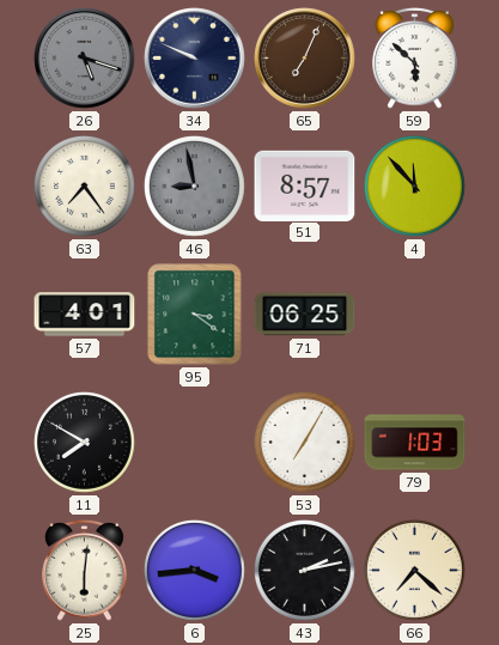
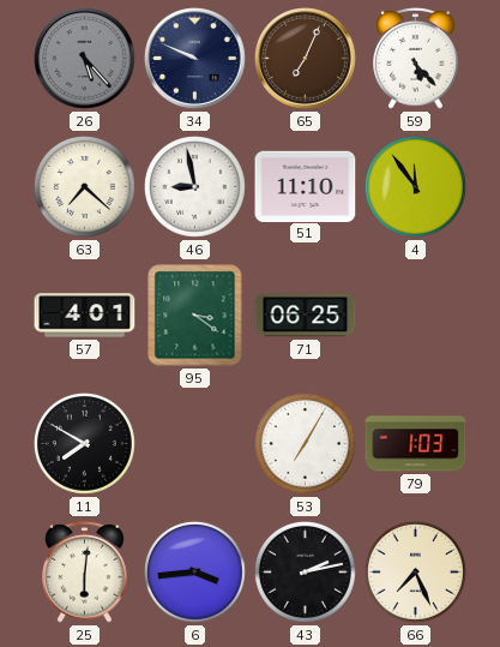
26: 5:18 -> 5:23
59: 5:52 -> 5:23
63: 7:24 -> 7:22
46 dial: grey -> white
51: 8:57 -> 11:10
4: 11:53 -> 11:54
66: 7:22 -> 7:26
